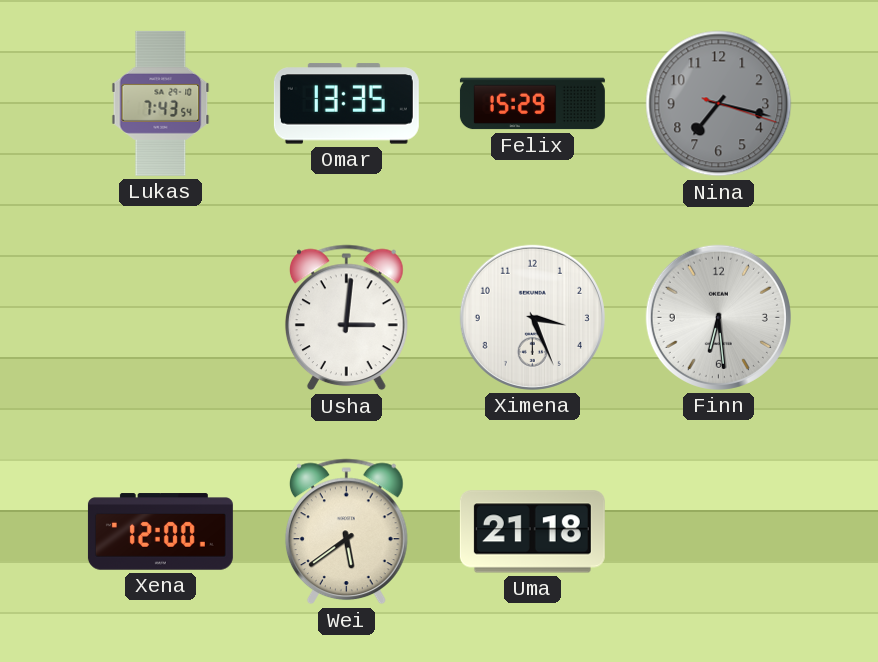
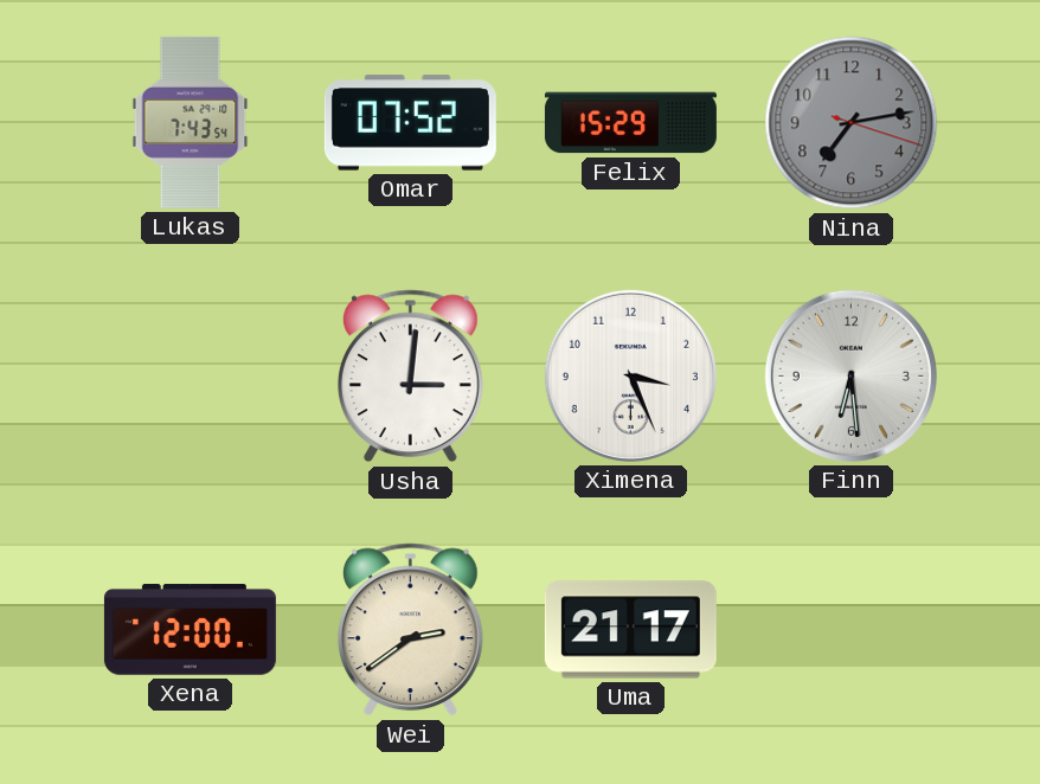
Omar: 13:35 -> 07:52
Nina: 7:17 -> 7:13
Wei: 5:39 -> 2:39
Uma: 21:18 -> 21:17
